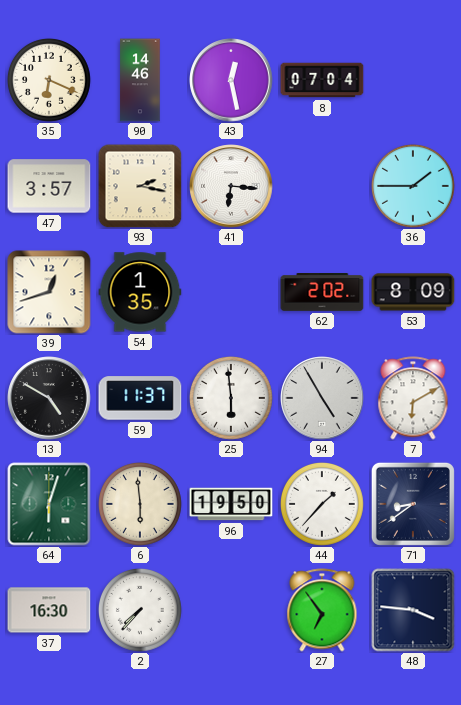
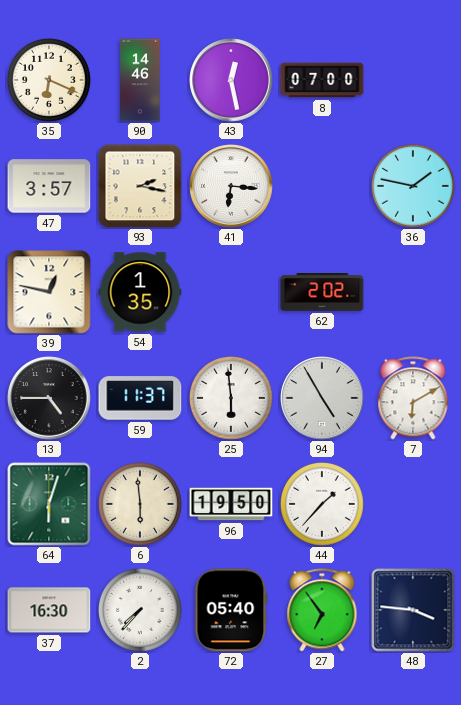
8: 07:04 -> 07:00
36: 1:45 -> 1:47
39: 12:42 -> 12:47
53: 8:09 -> none
13: 4:50 -> 4:45
71: 8:39 -> none
72: none -> 05:40
